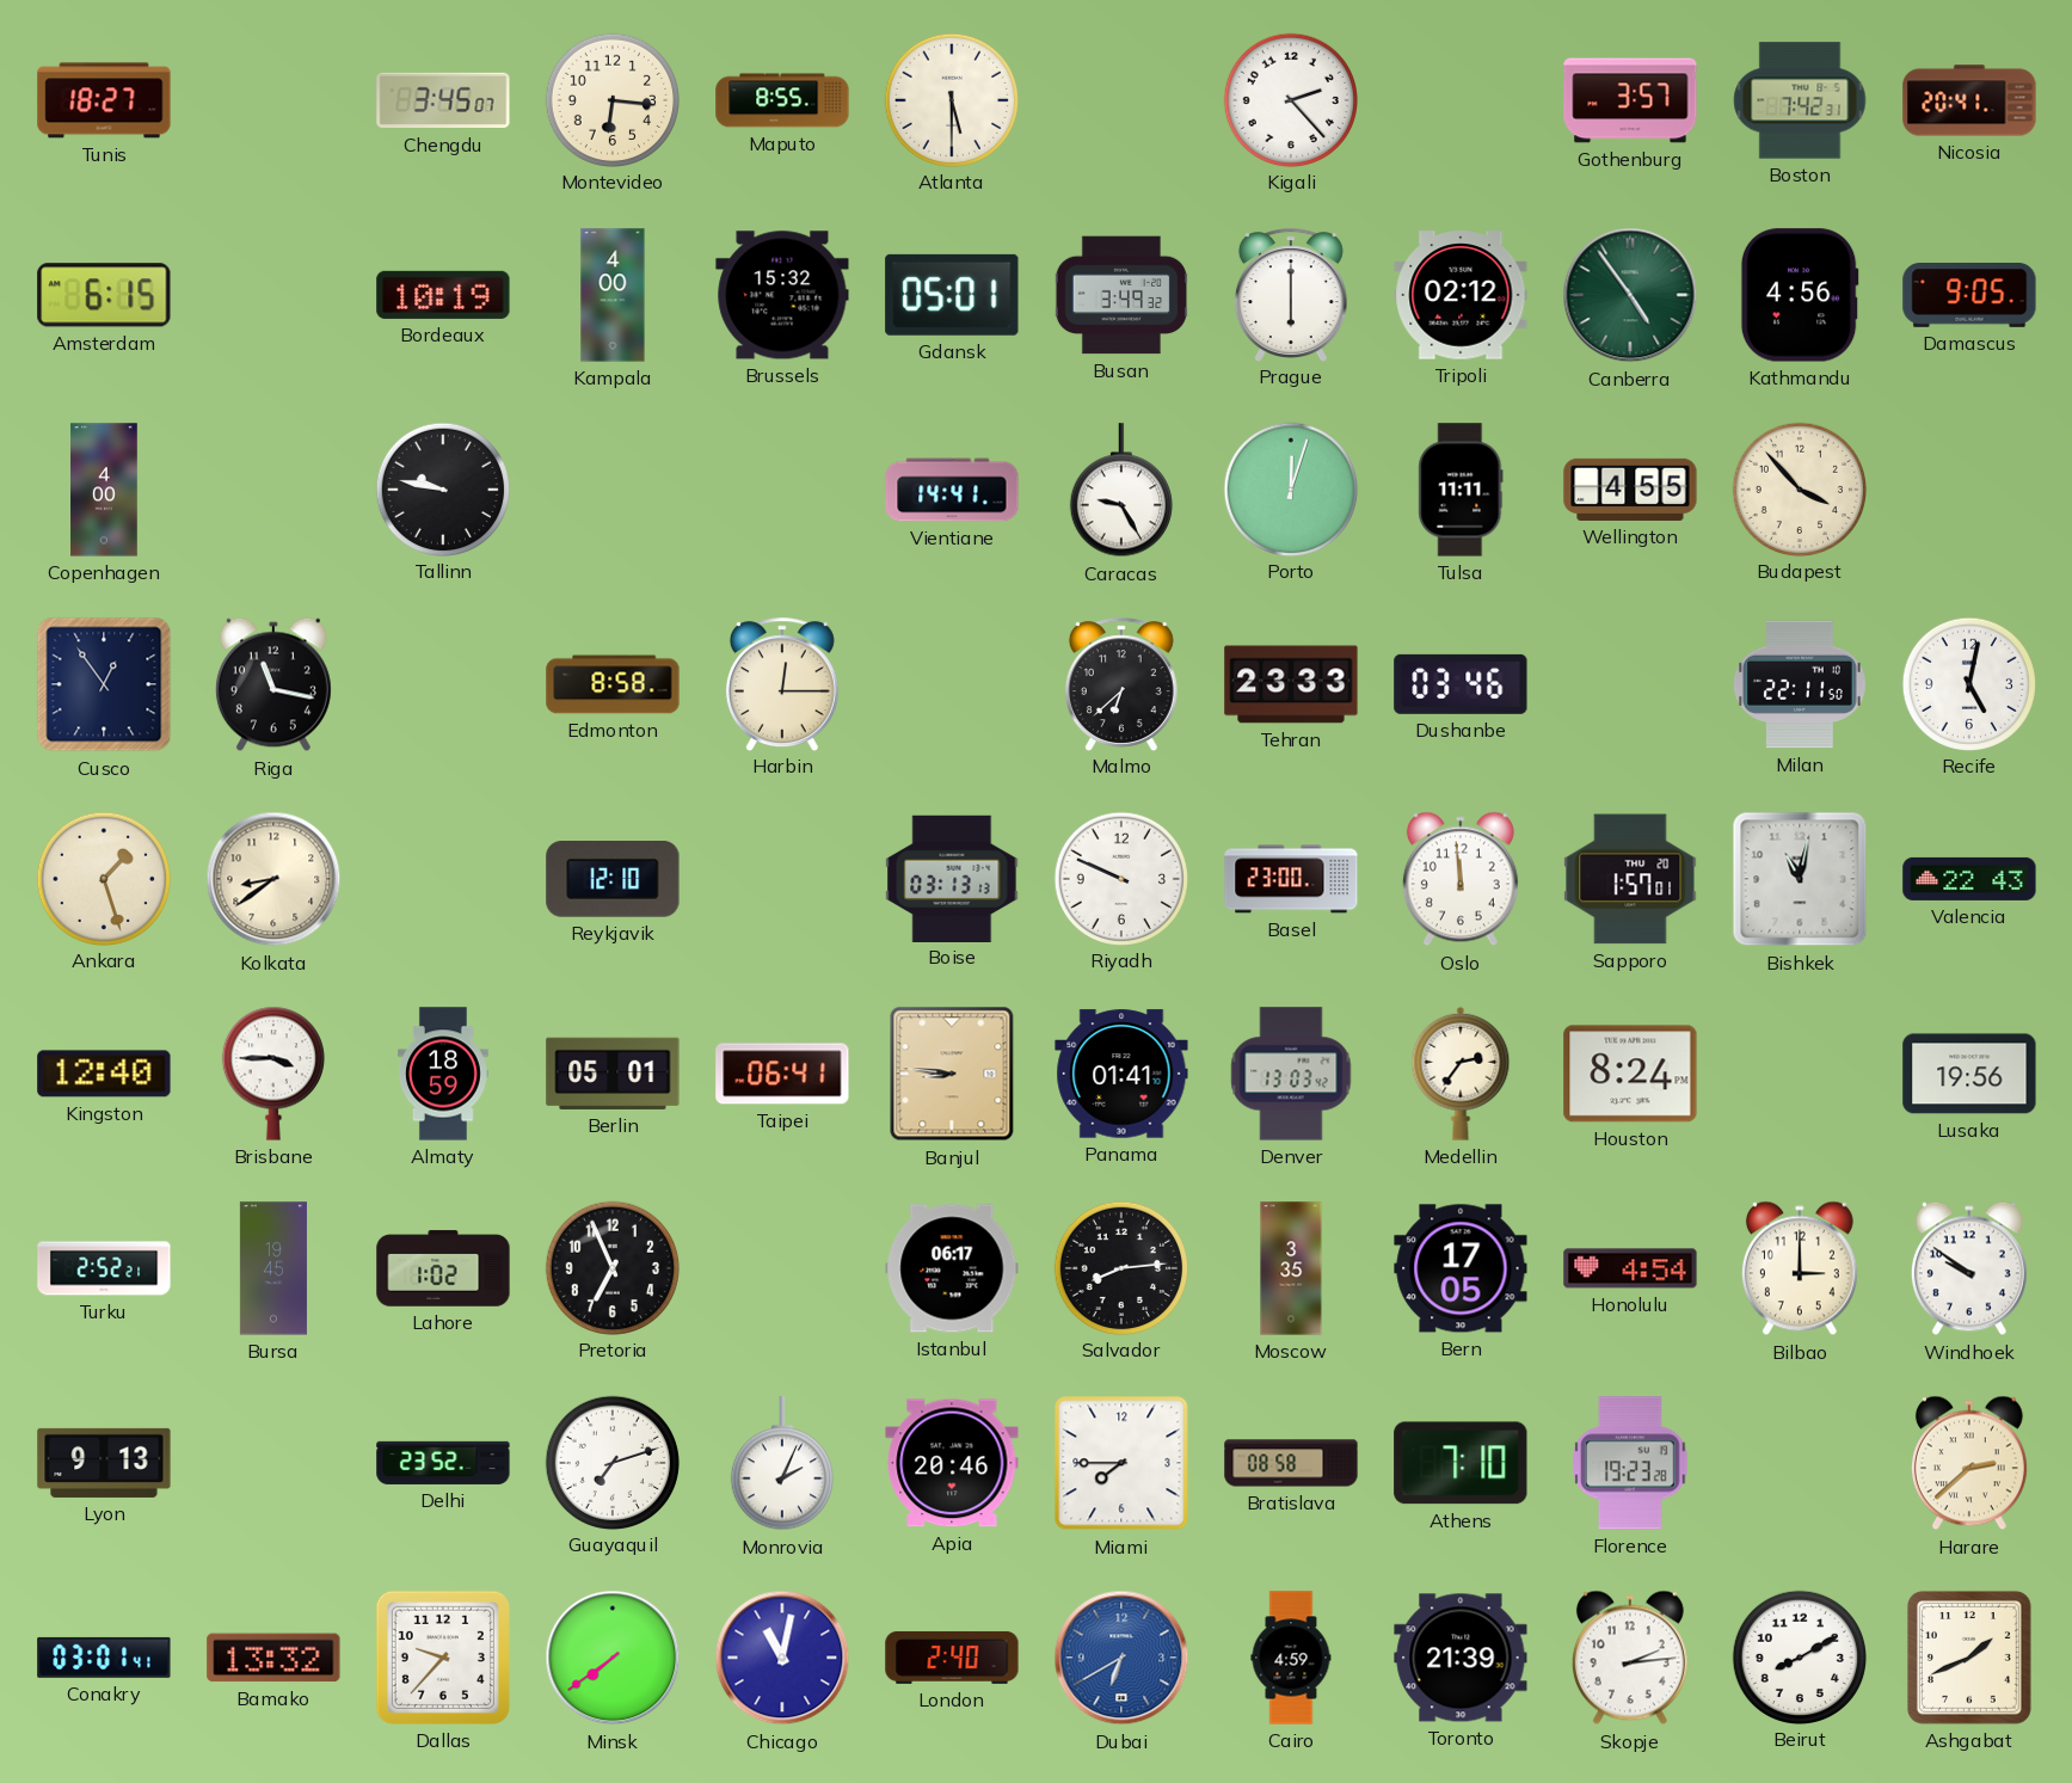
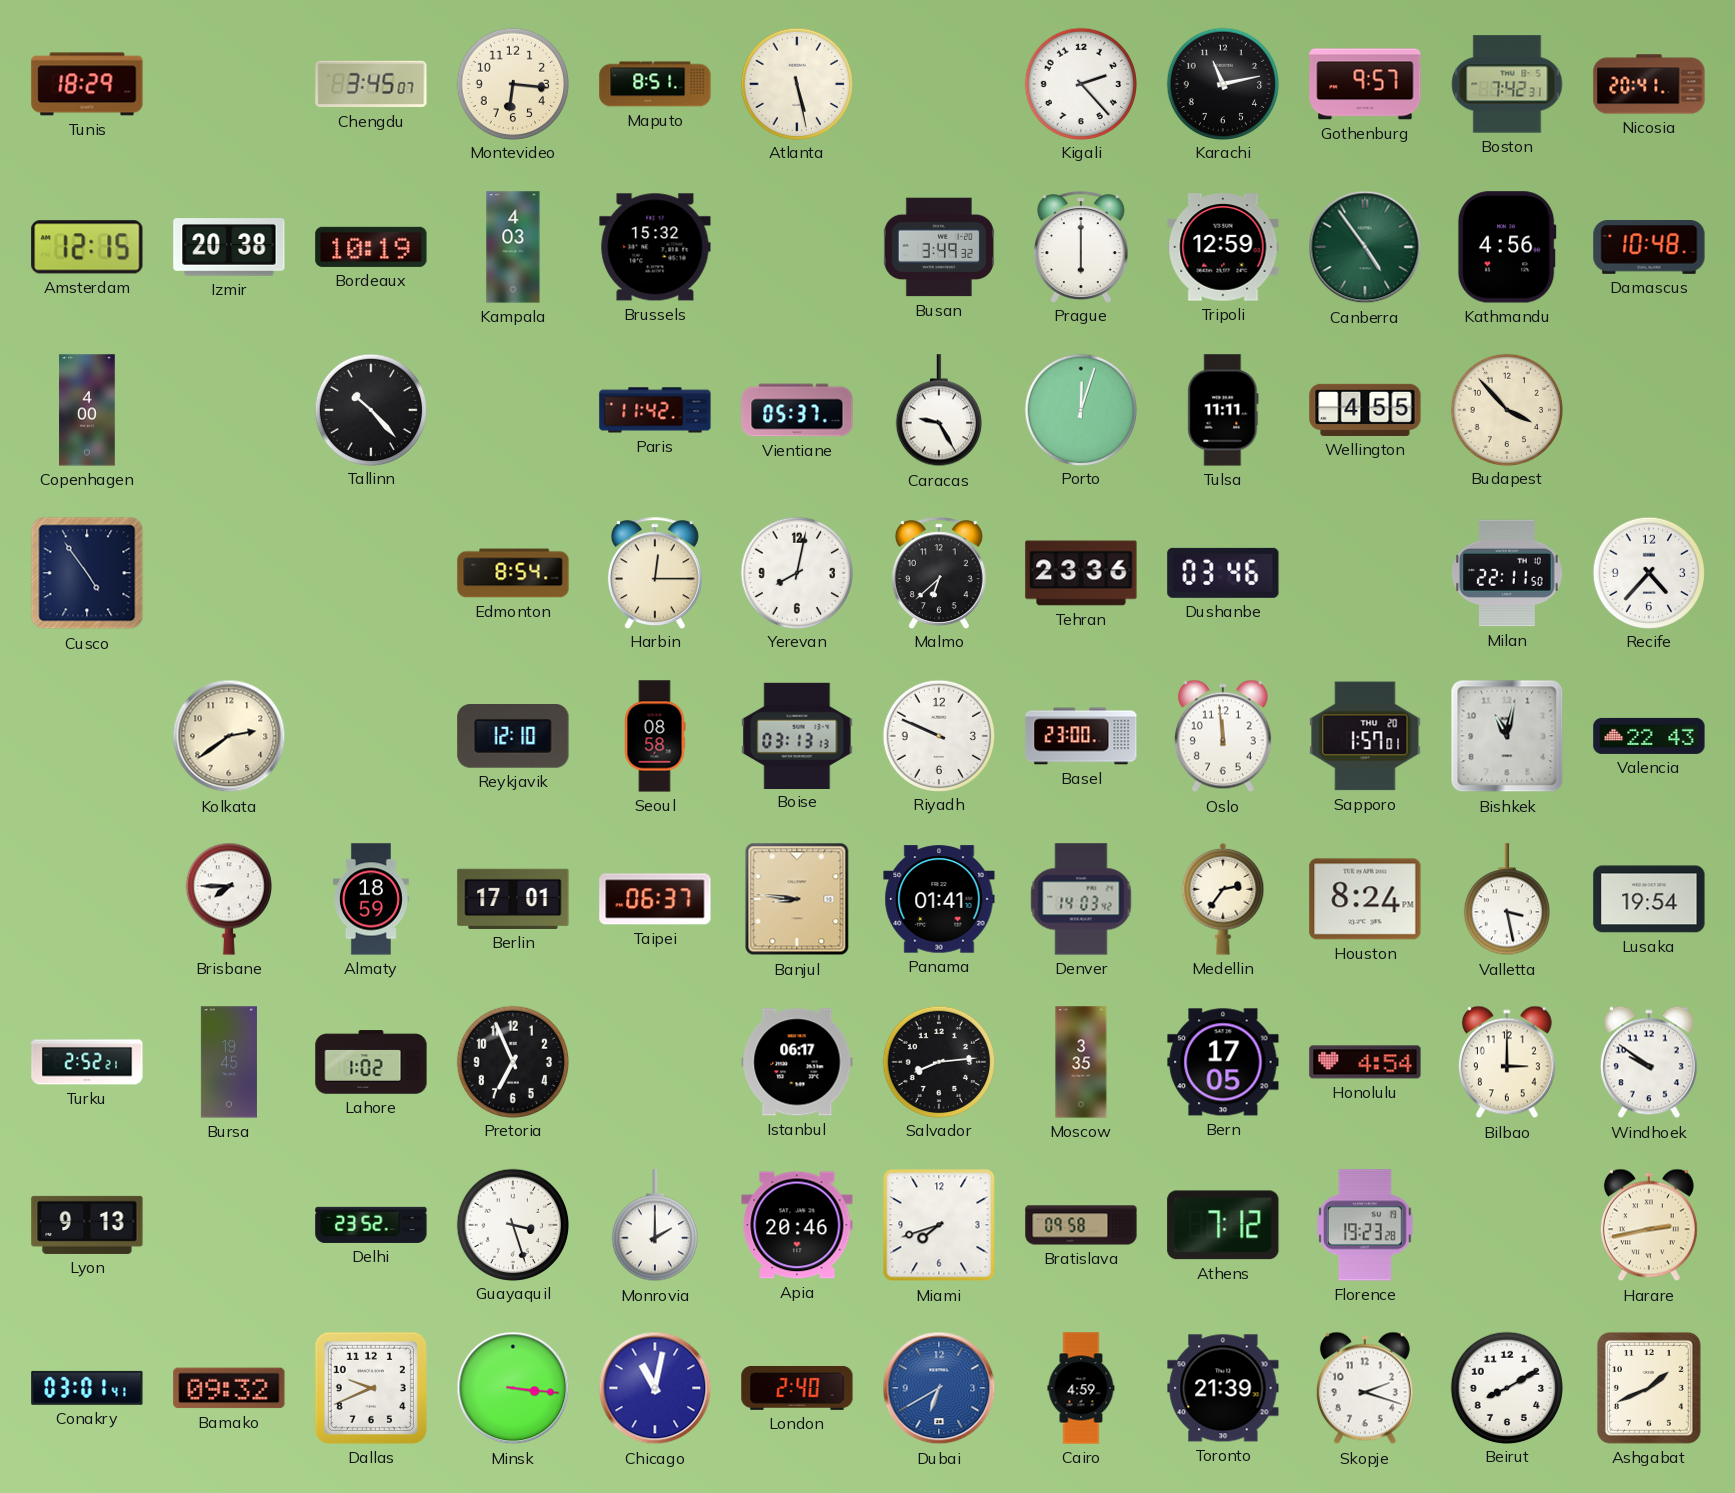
Tunis: 18:27 -> 18:29
Maputo: 8:55 -> 8:51
Atlanta: 5:30 -> 5:28
Karachi: none -> 11:13
Gothenburg: 3:57 -> 9:57
Amsterdam: 6:15 -> 12:15
Izmir: none -> 20:38
Kampala: 4:00 -> 4:03
Gdansk: 05:01 -> none
Tripoli: 02:12 -> 12:59
Damascus: 9:05 -> 10:48
Tallinn: 9:47 -> 10:23
Paris: none -> 11:42
Vientiane: 14:41 -> 05:37
Cusco: 12:54 -> 4:54
Riga: 11:17 -> none
Edmonton: 8:58 -> 8:54
Yerevan: none -> 8:02
Tehran: 23:33 -> 23:36
Recife: 5:02 -> 4:37
Ankara: 1:27 -> none
Kolkata: 8:39 -> 2:39
Seoul: none -> 08:58
Kingston: 12:40 -> none
Brisbane: 3:45 -> 7:45
Berlin: 05:01 -> 17:01
Taipei: 06:41 -> 06:37
Denver: 13:03 -> 14:03
Valletta: none -> 3:28
Lusaka: 19:56 -> 19:54
Guayaquil: 7:12 -> 3:27
Monrovia: 2:04 -> 2:00
Miami: 7:45 -> 7:42
Bratislava: 08:58 -> 09:58
Athens: 7:10 -> 7:12
Harare: 2:38 -> 2:43
Bamako: 13:32 -> 09:32
Dallas: 9:37 -> 9:41
Minsk: 7:39 -> 3:16
Skopje: 2:14 -> 2:18
